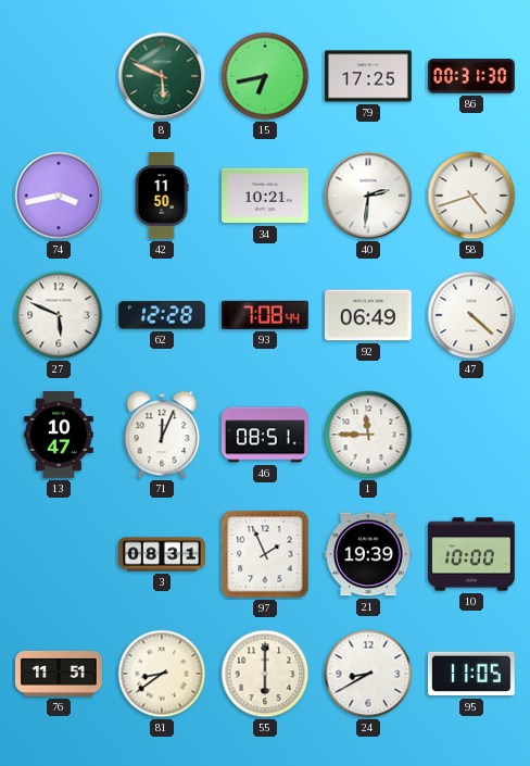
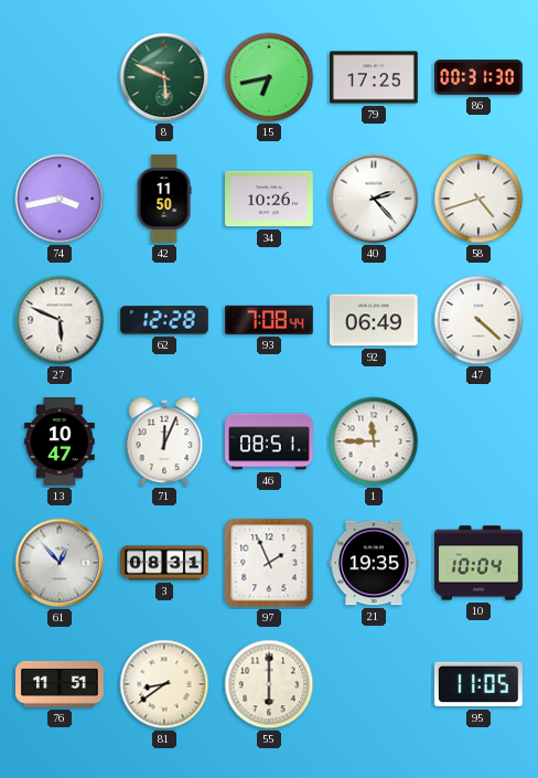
34: 10:21 -> 10:26
40: 2:31 -> 2:23
61: none -> 12:53
21: 19:39 -> 19:35
10: 10:00 -> 10:04
24: 8:40 -> none
